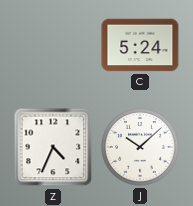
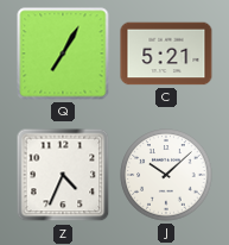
Q: none -> 7:05
C: 5:24 -> 5:21
